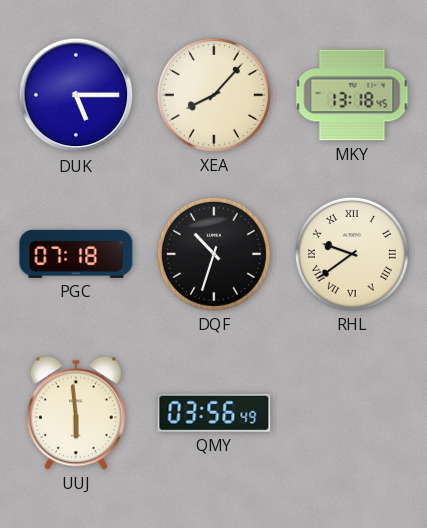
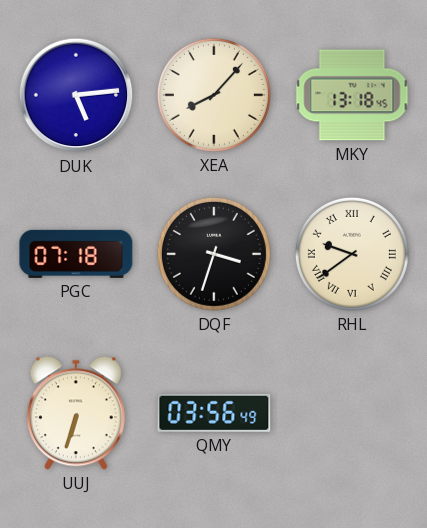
DUK: 5:15 -> 5:14
DQF: 10:33 -> 3:33
UUJ: 5:59 -> 6:33
